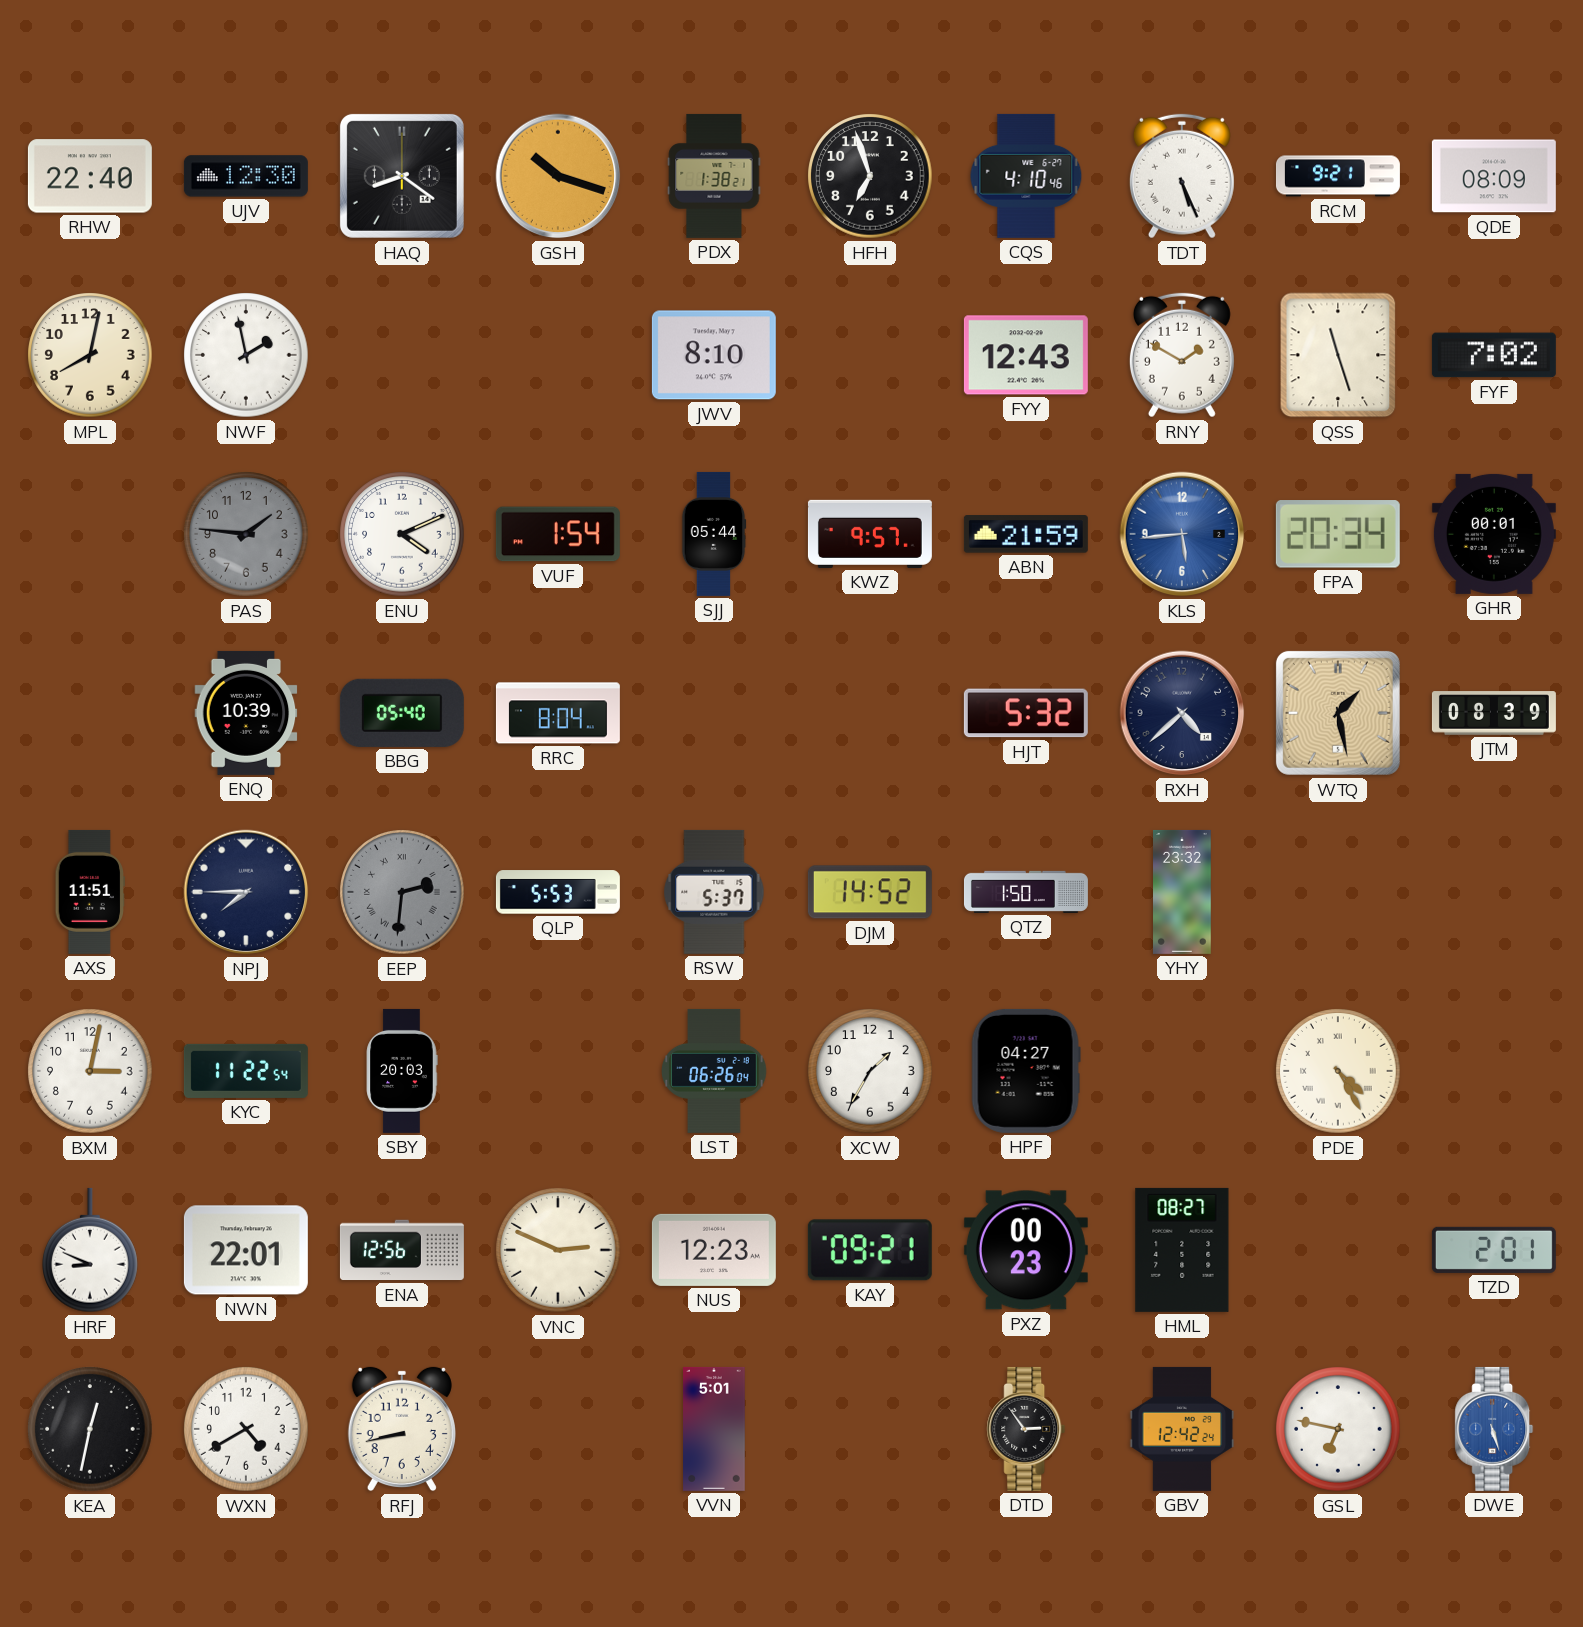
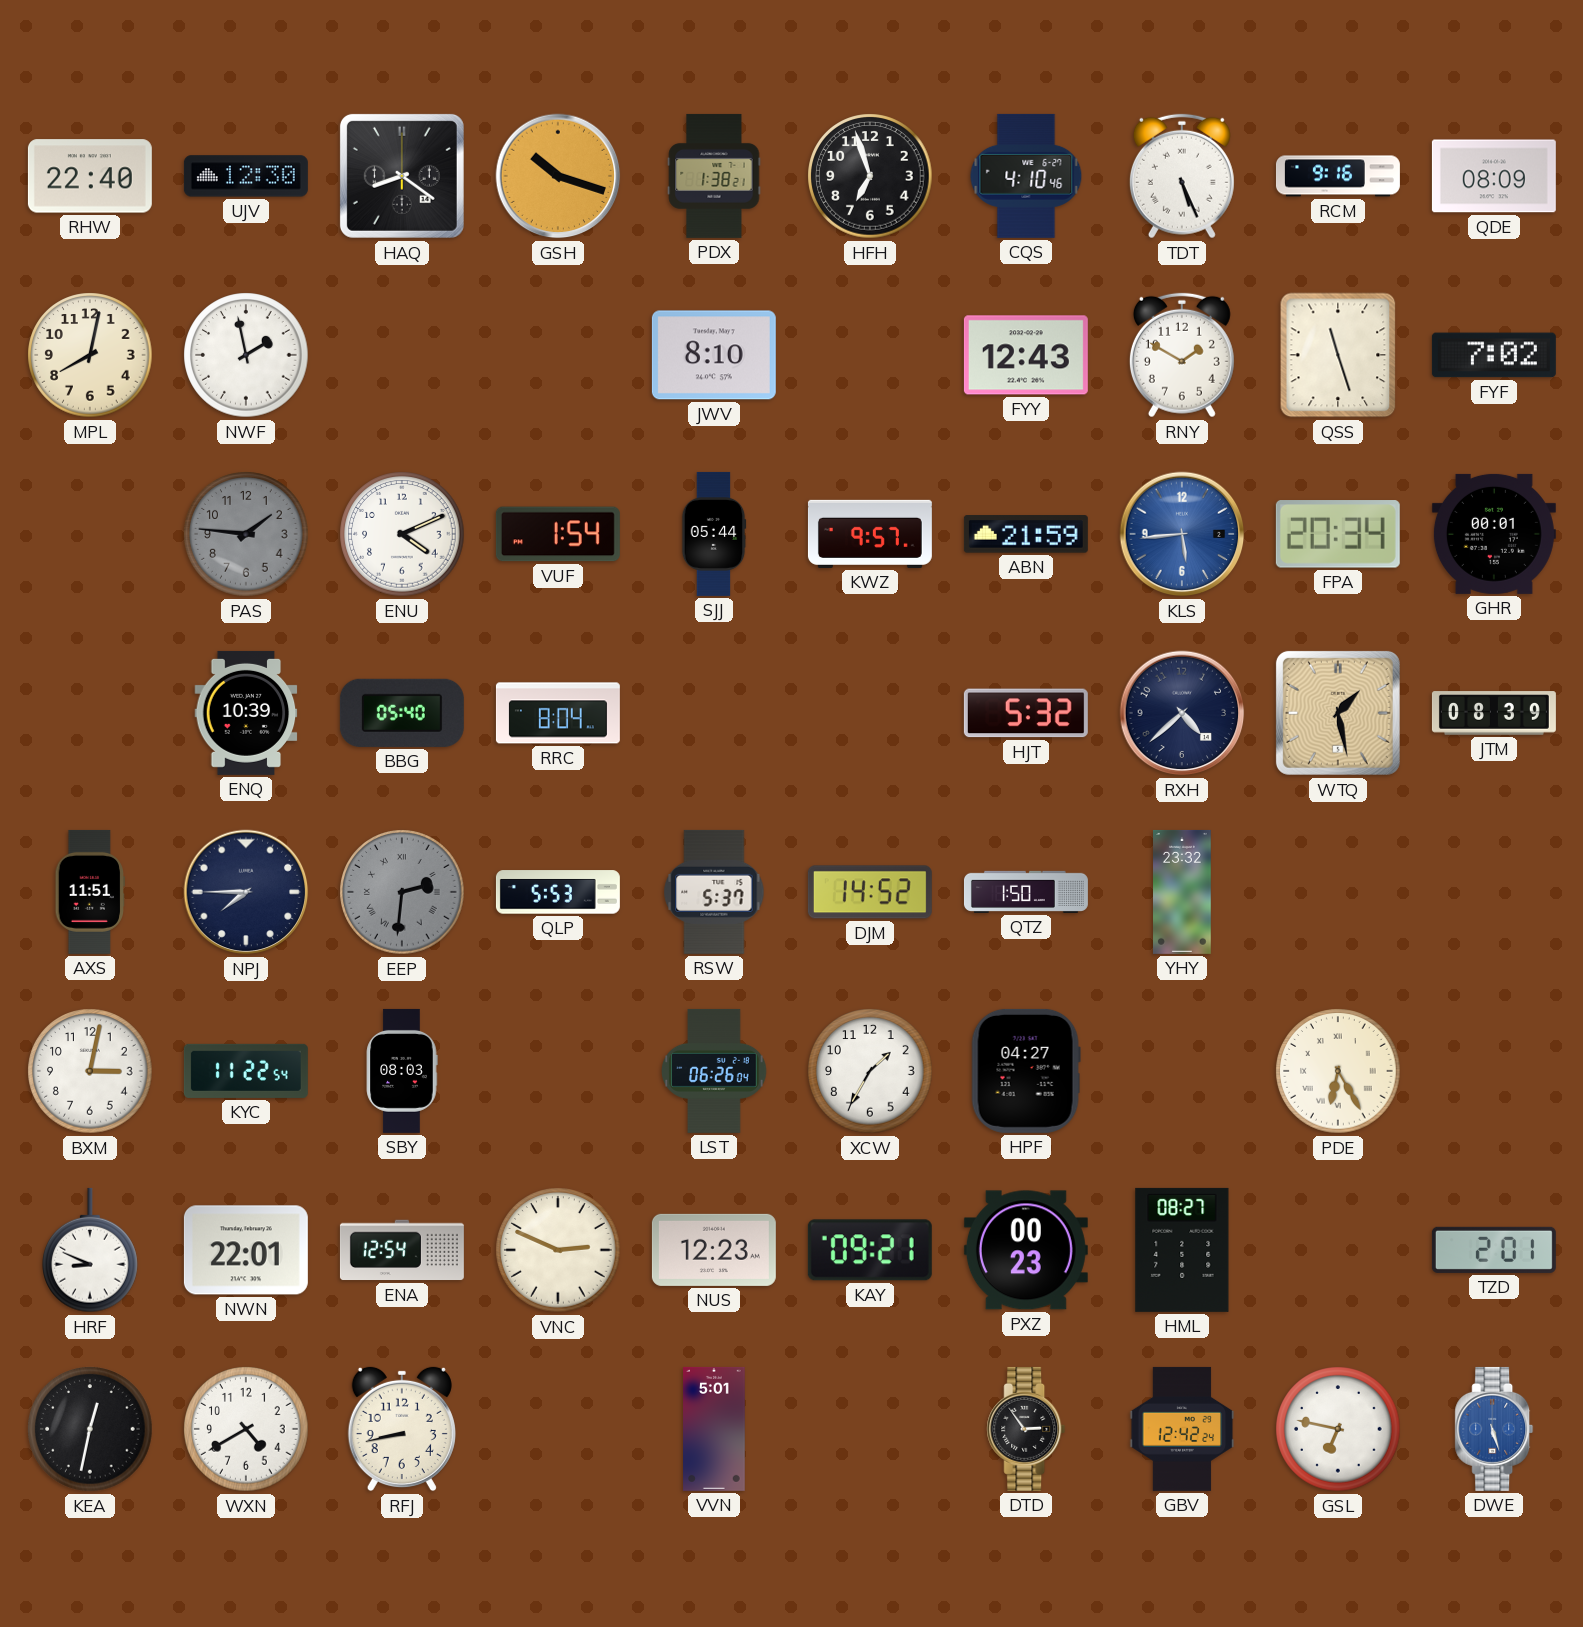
RCM: 9:21 -> 9:16
SBY: 20:03 -> 08:03
PDE: 4:25 -> 6:25
ENA: 12:56 -> 12:54
